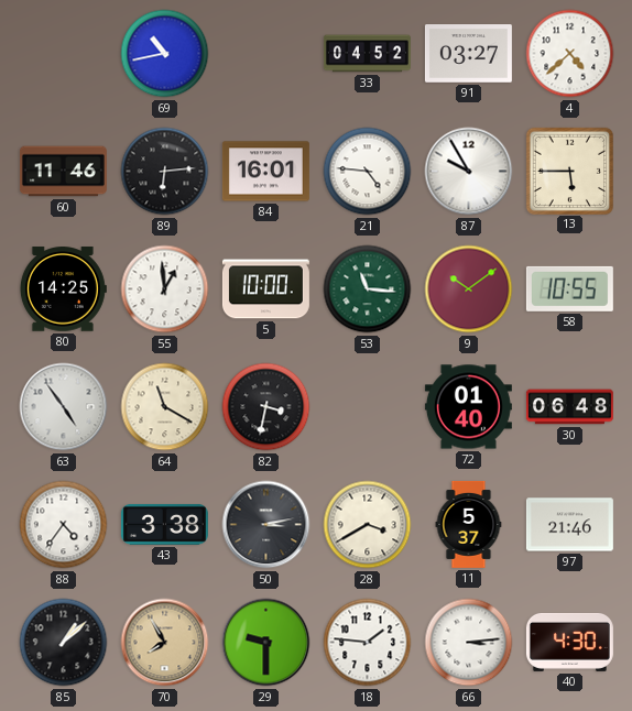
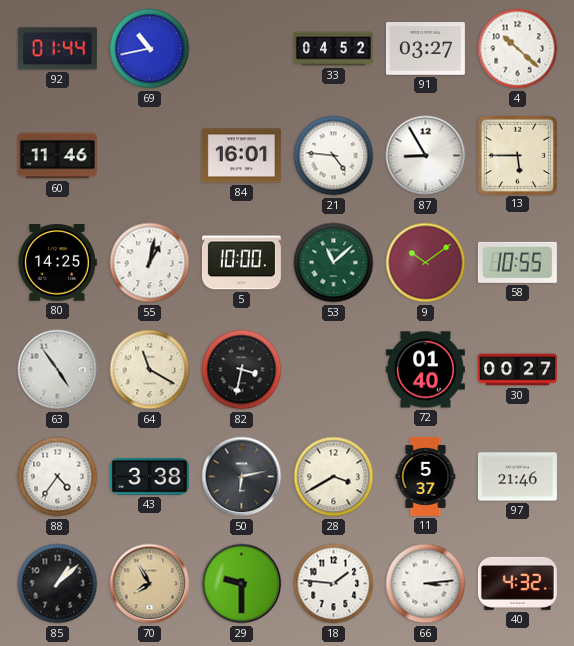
92: none -> 01:44
4: 4:38 -> 10:22
89: 6:14 -> none
87: 9:55 -> 8:55
55: 12:59 -> 1:02
53: 11:16 -> 11:08
30: 06:48 -> 00:27
50: 3:13 -> 6:13
40: 4:30 -> 4:32
